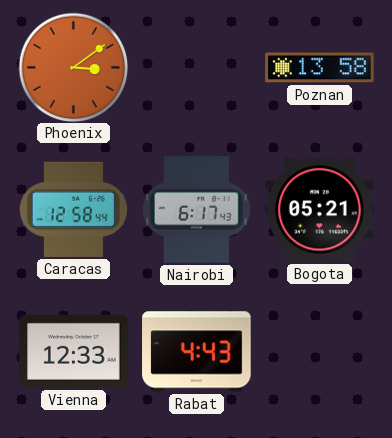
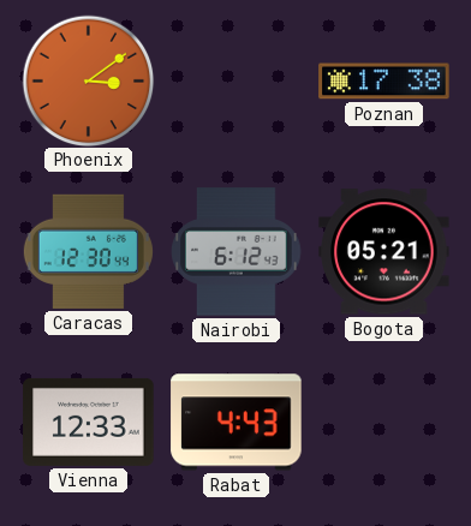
Poznan: 13:58 -> 17:38
Caracas: 12:58 -> 12:30
Nairobi: 6:17 -> 6:12
